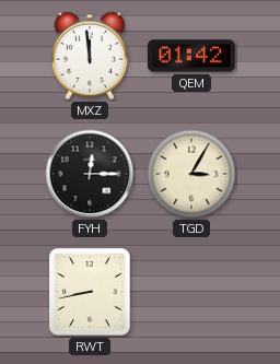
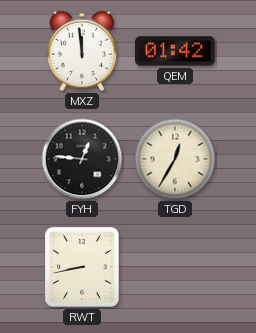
FYH: 12:15 -> 12:46
TGD: 3:05 -> 12:35
